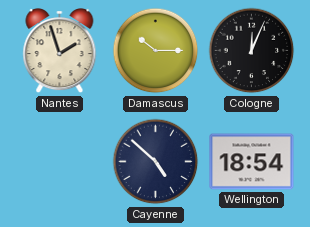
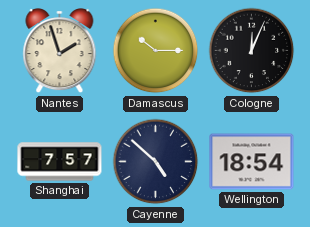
Shanghai: none -> 7:57
